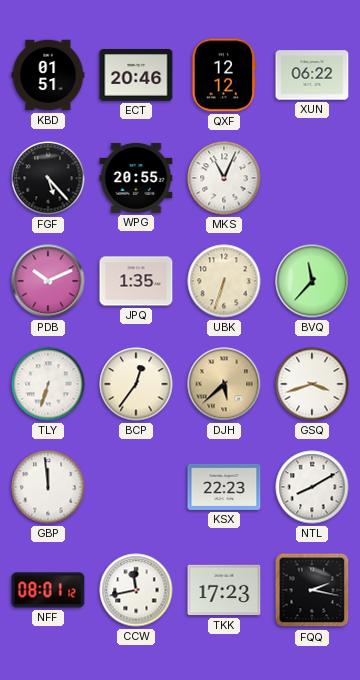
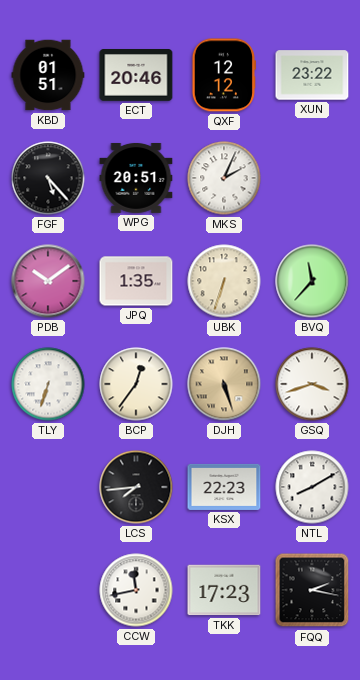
XUN: 06:22 -> 23:22
WPG: 20:55 -> 20:51
MKS: 11:04 -> 2:04
PDB: 10:11 -> 10:09
DJH: 5:38 -> 5:27
GBP: 11:59 -> none
LCS: none -> 7:44
NFF: 08:01 -> none
